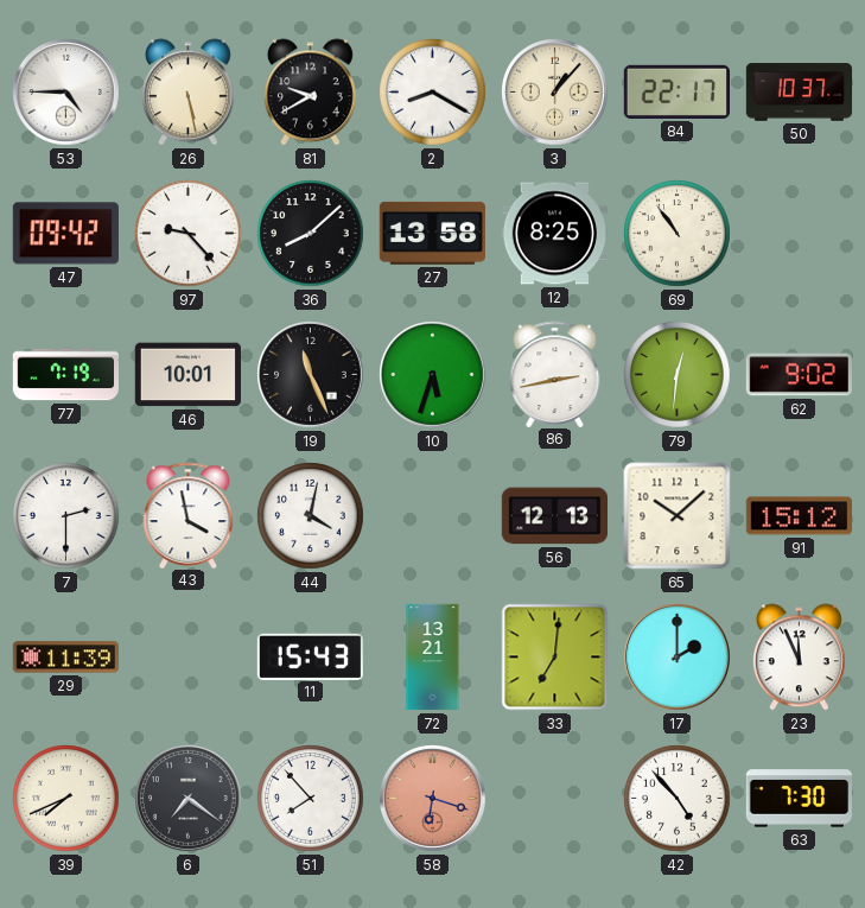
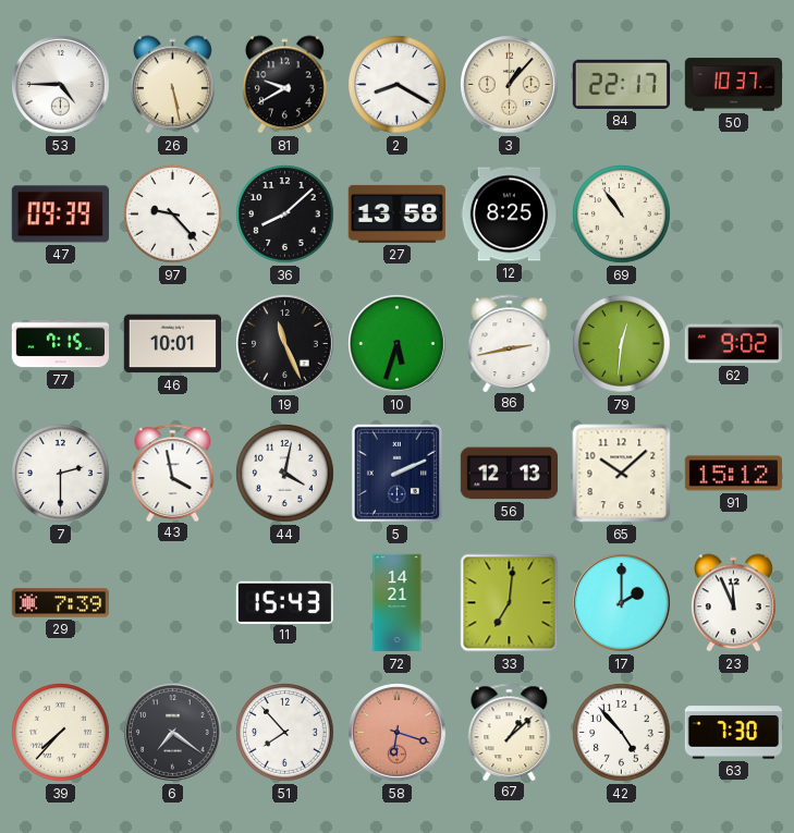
47: 09:42 -> 09:39
77: 7:19 -> 7:15
5: none -> 2:11
29: 11:39 -> 7:39
72: 13:21 -> 14:21
39: 7:41 -> 7:37
67: none -> 1:08
